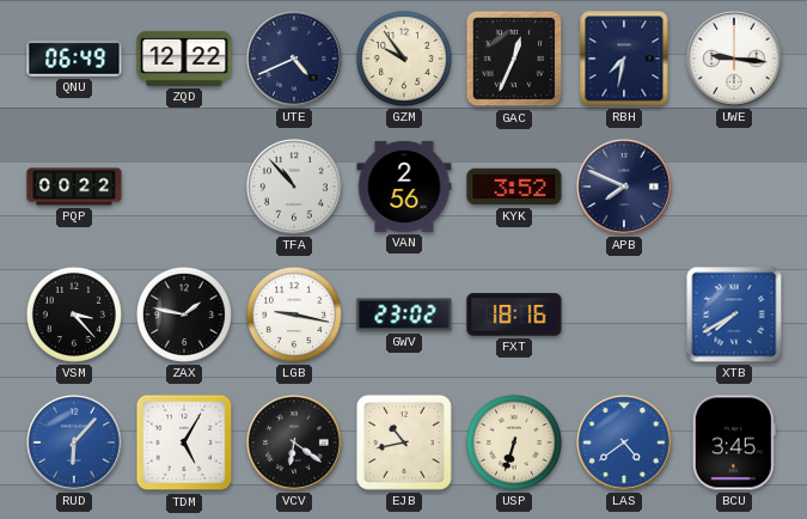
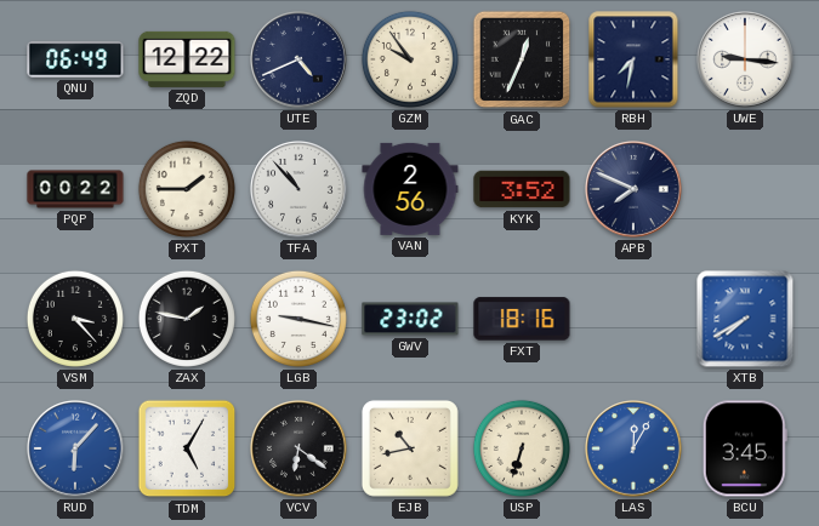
PXT: none -> 1:45
LAS: 4:39 -> 12:05
